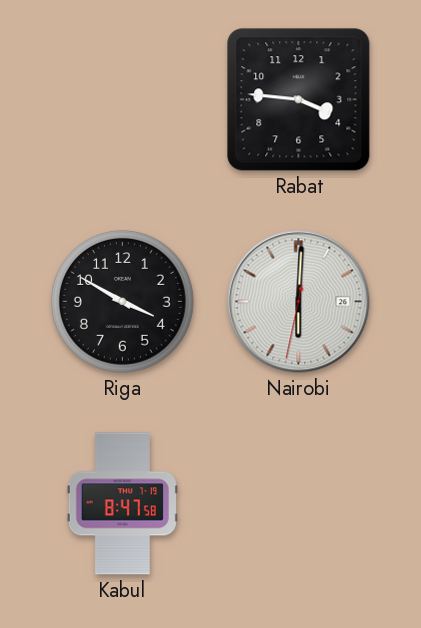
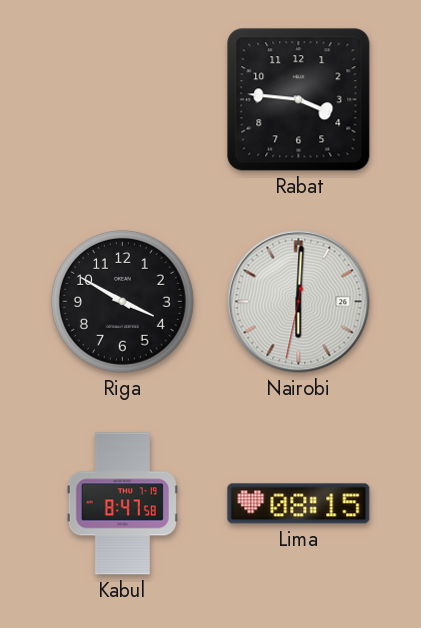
Lima: none -> 08:15
